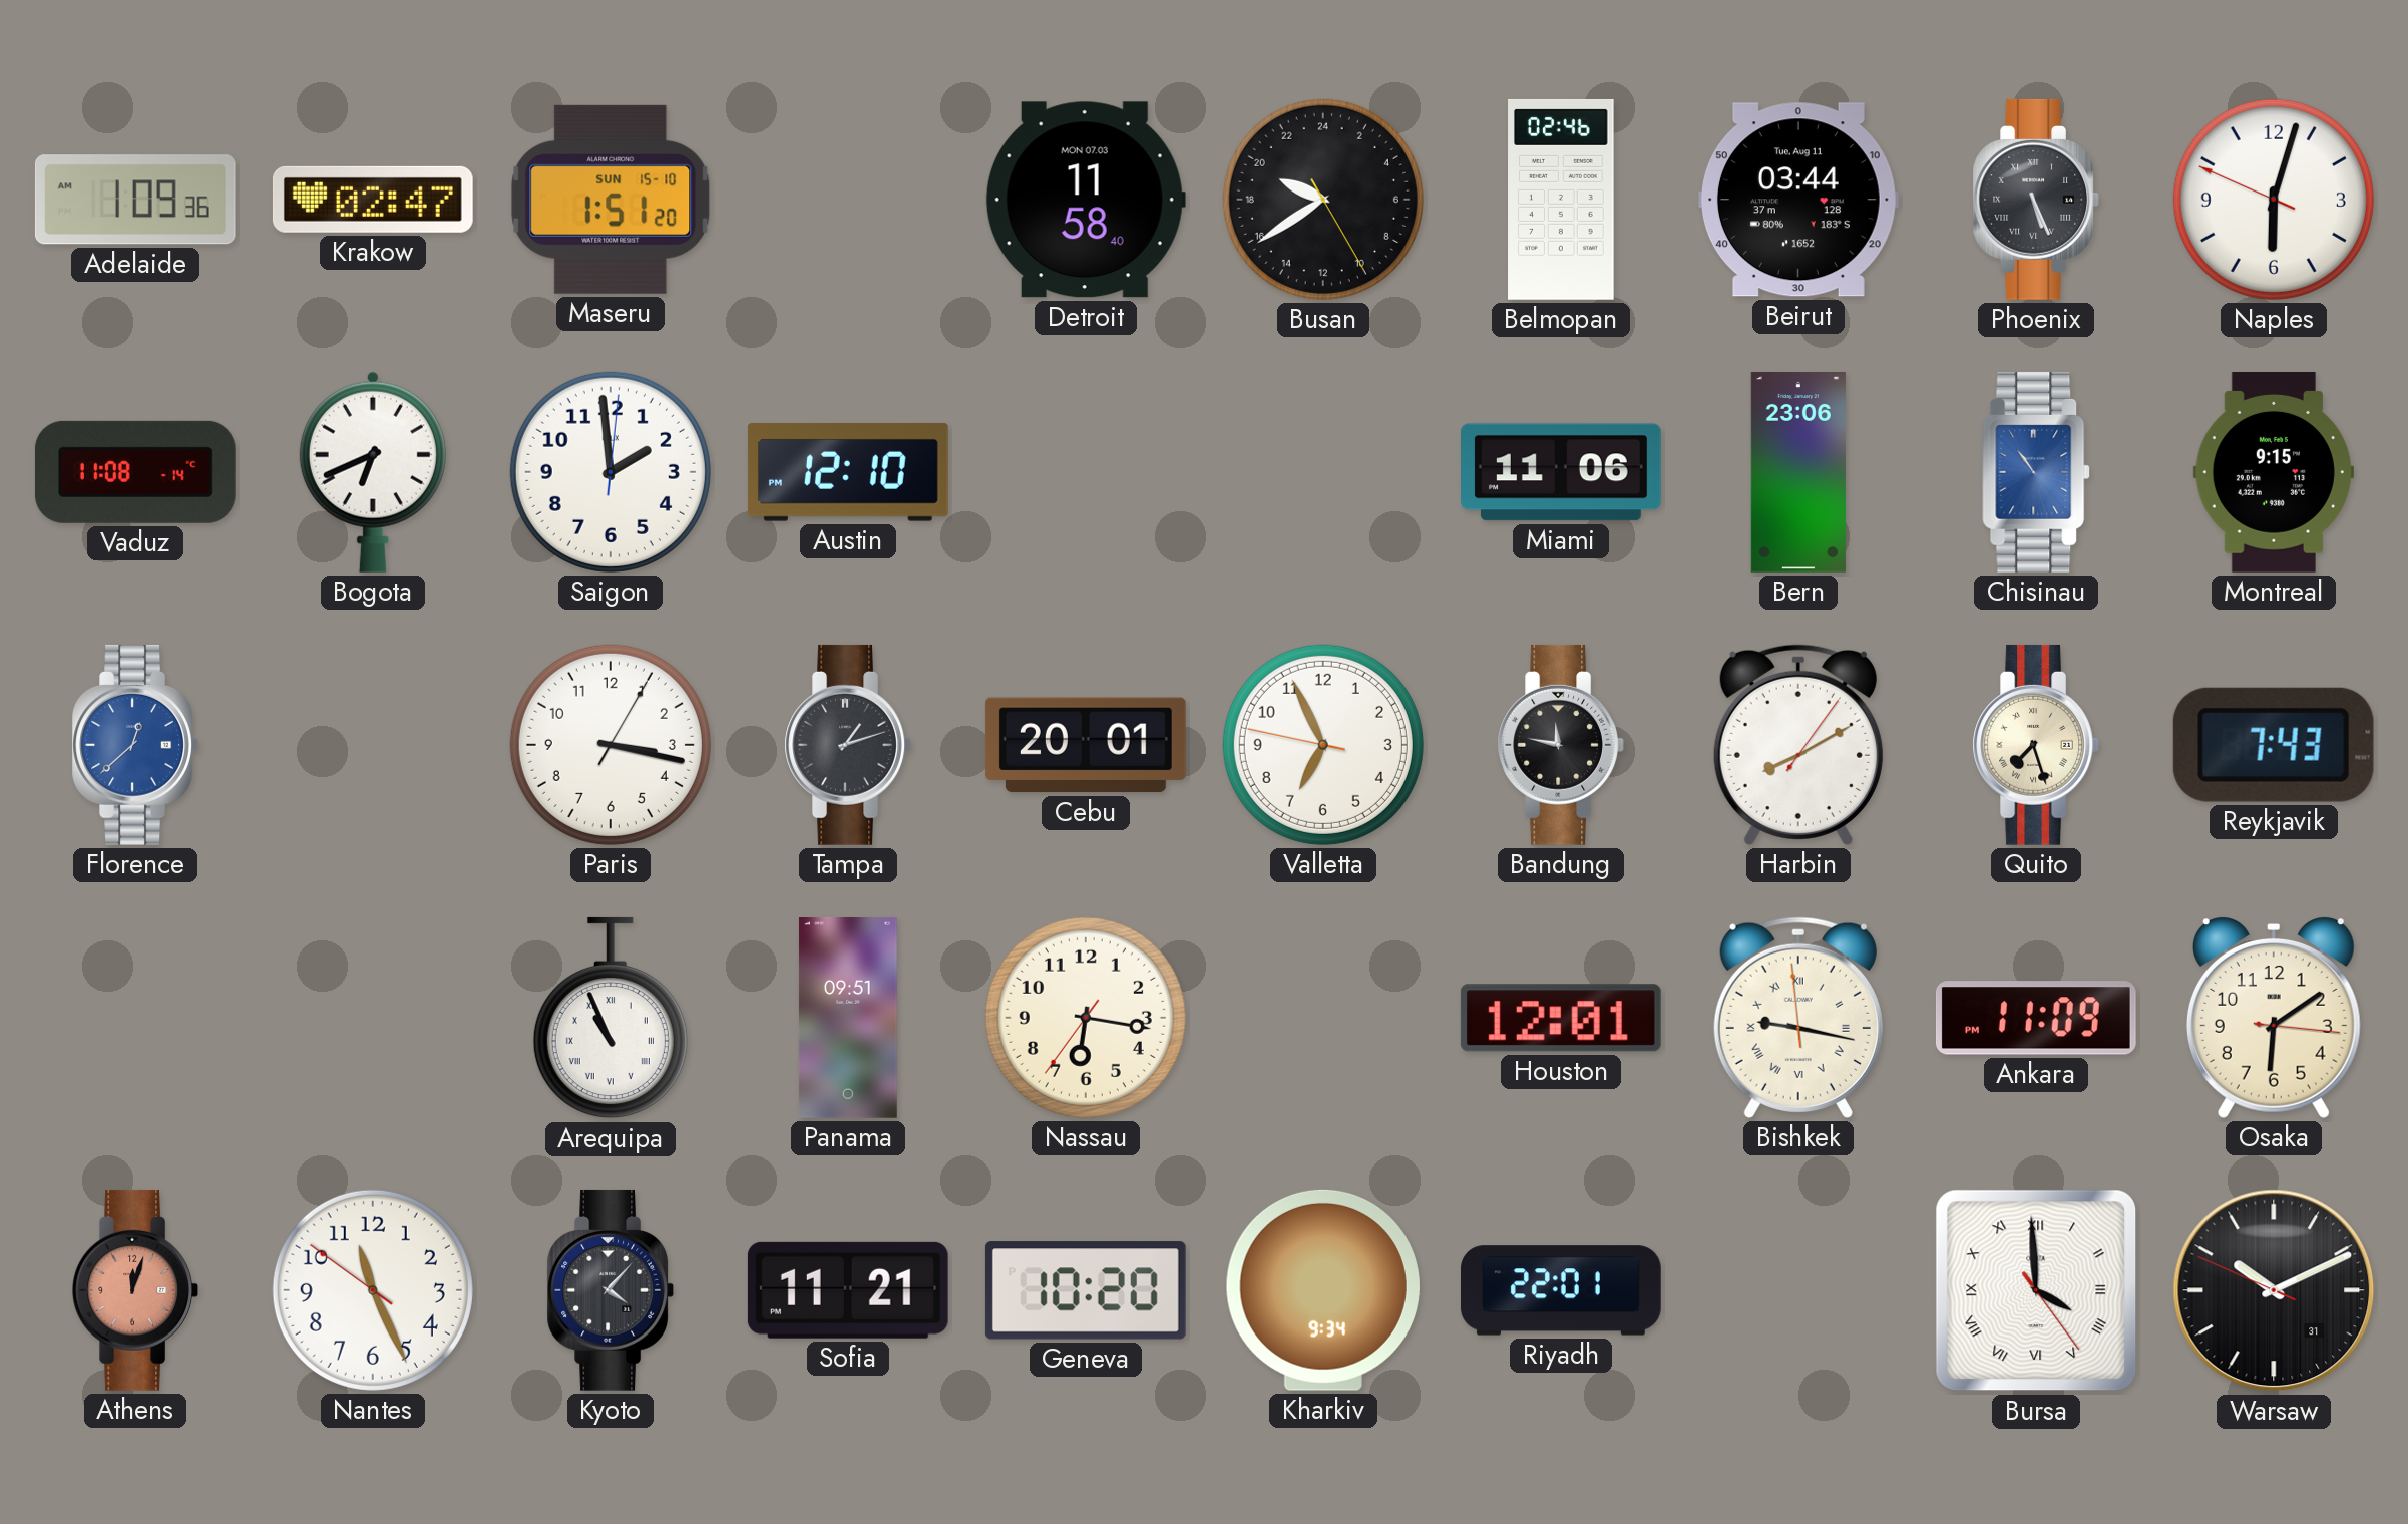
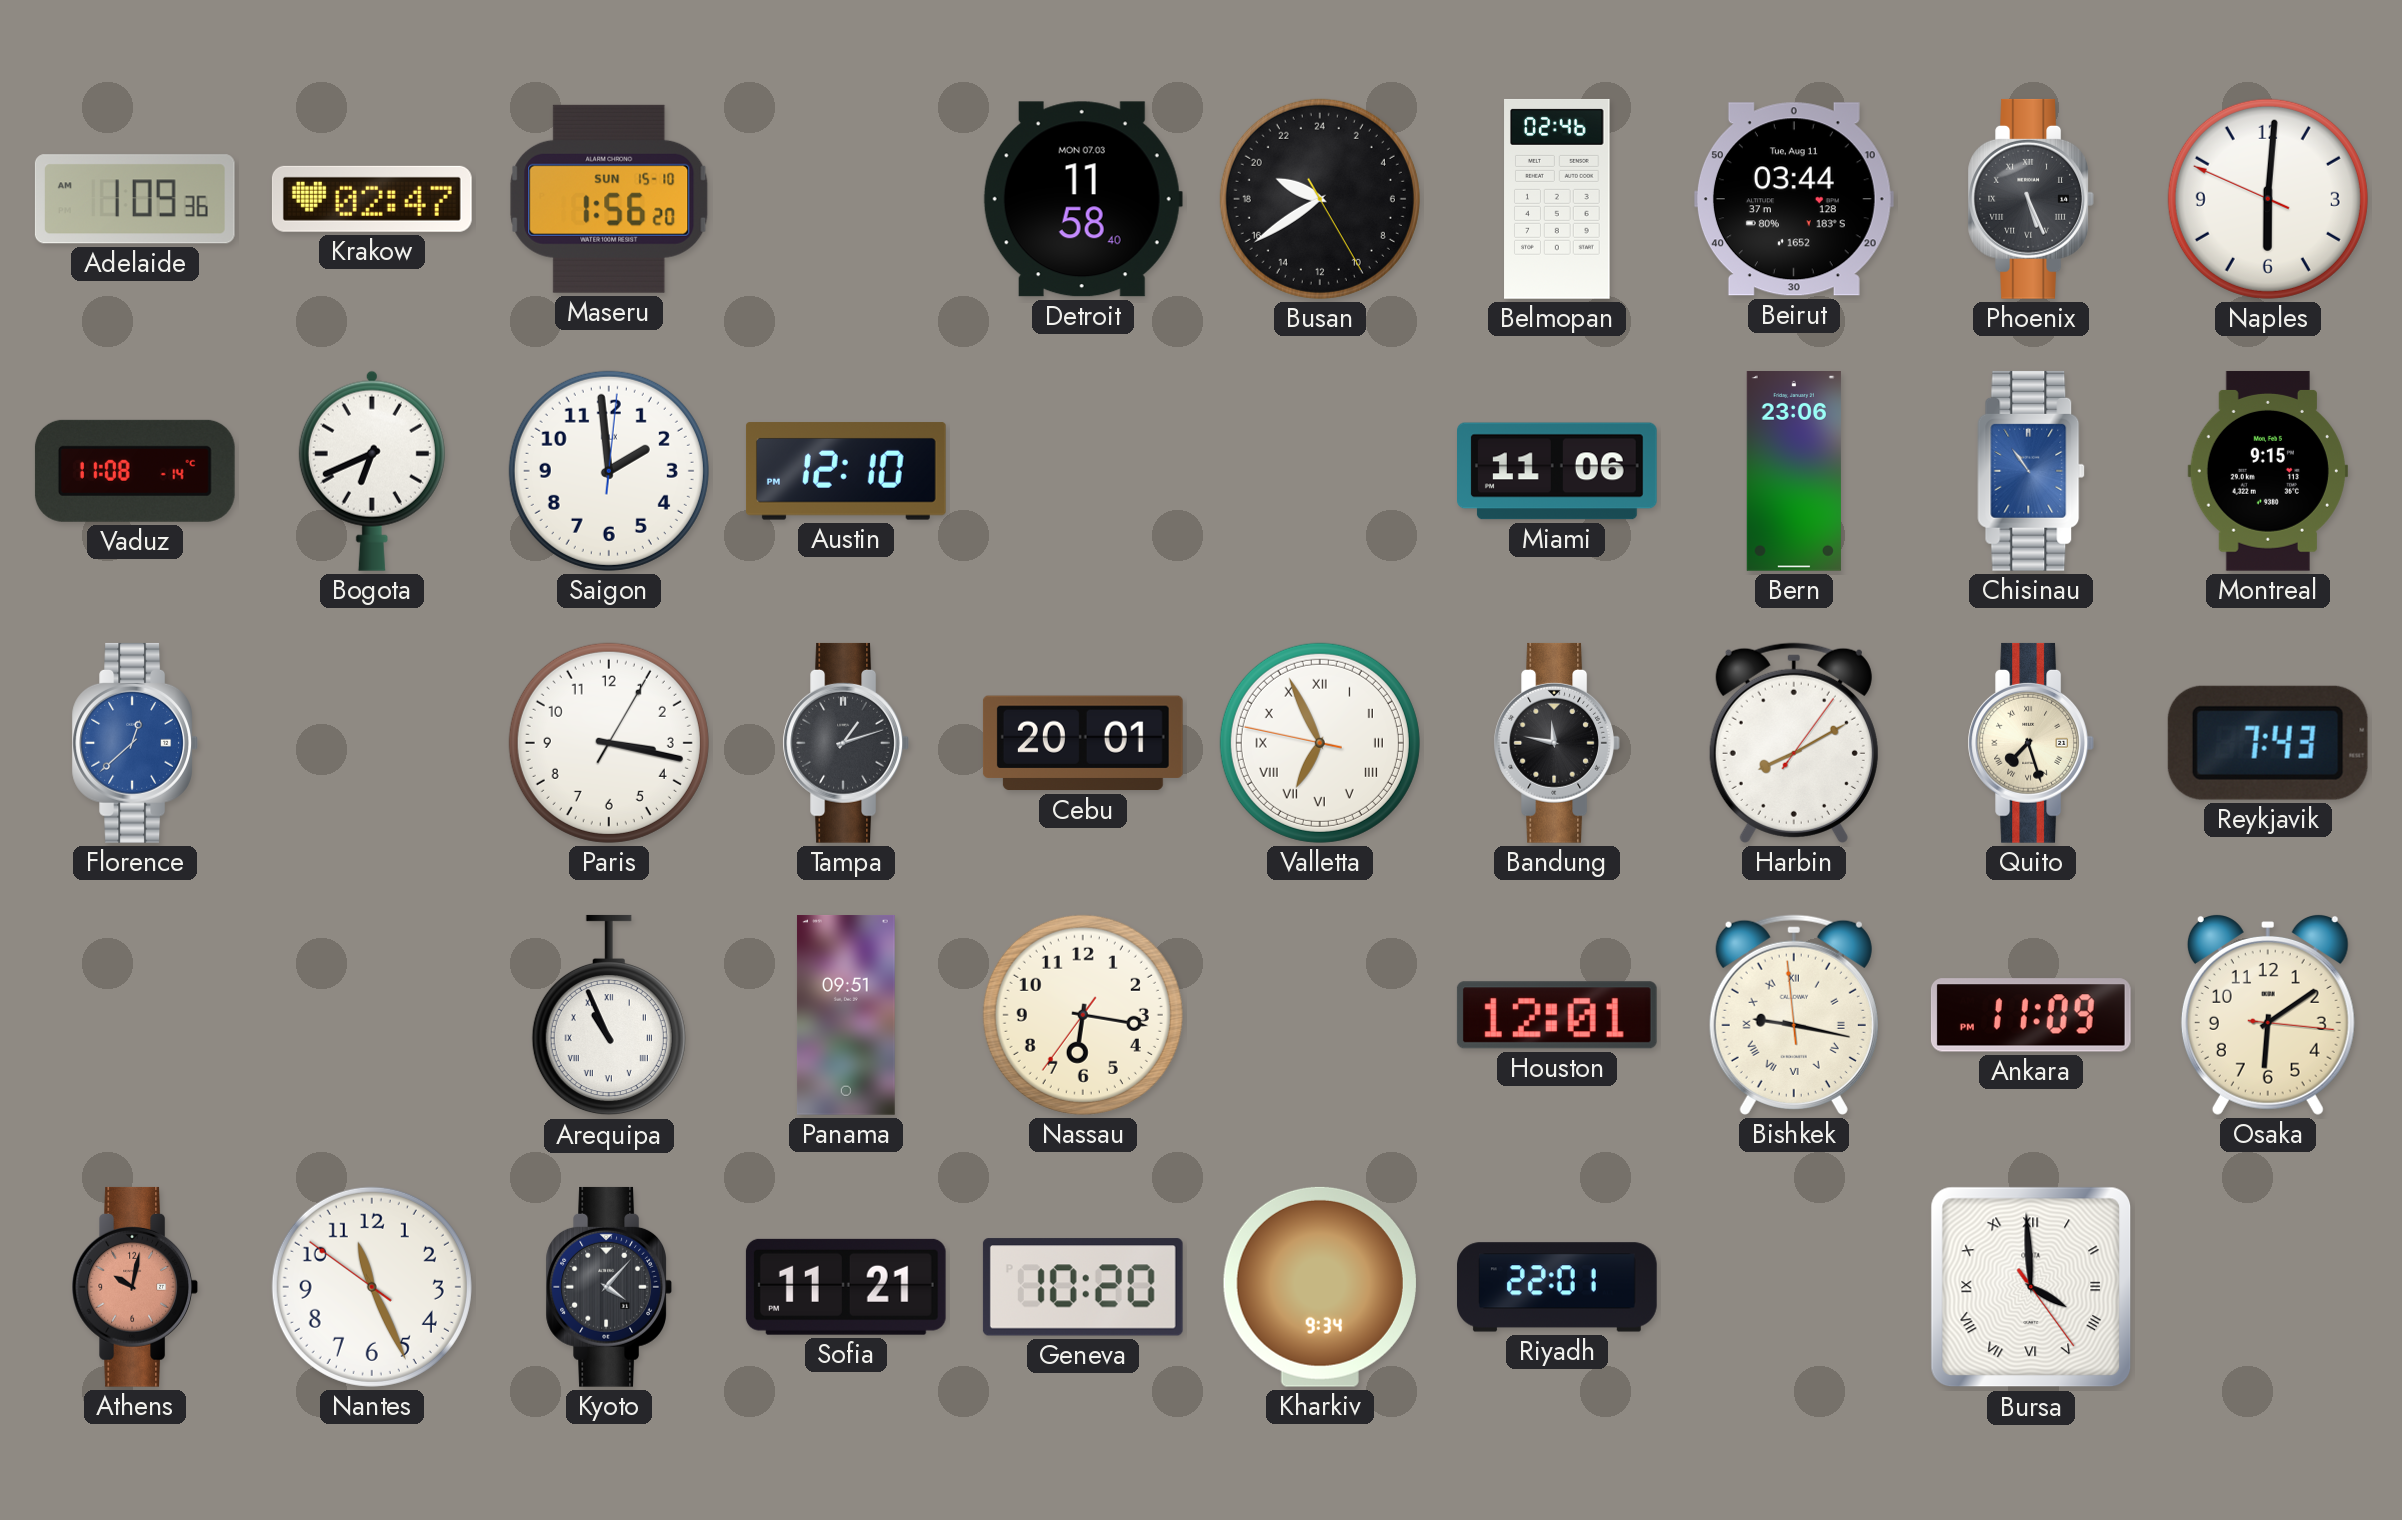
Maseru: 1:51 -> 1:56
Naples: 6:02 -> 6:00
Valletta numerals: Arabic -> Roman
Athens: 12:03 -> 10:02
Warsaw: 10:10 -> none
